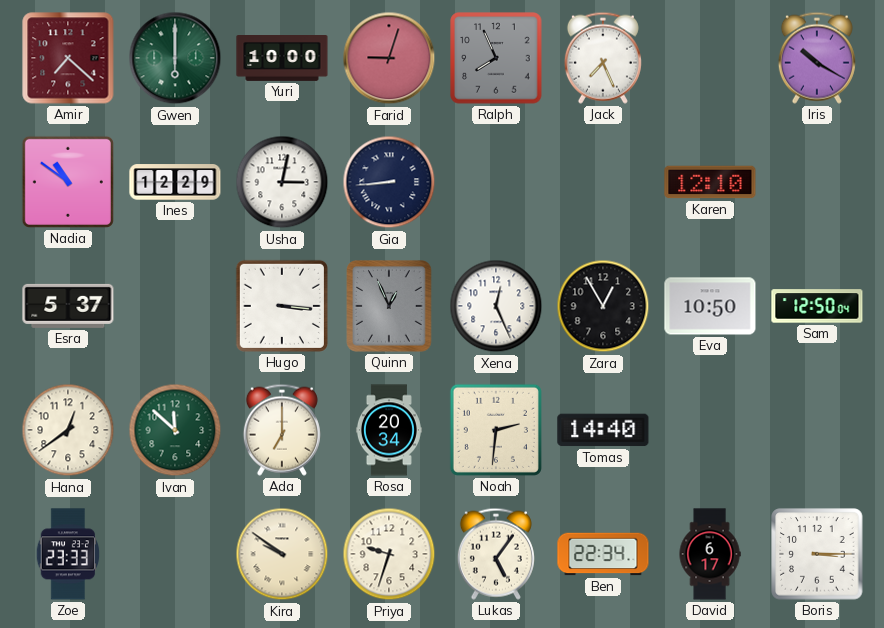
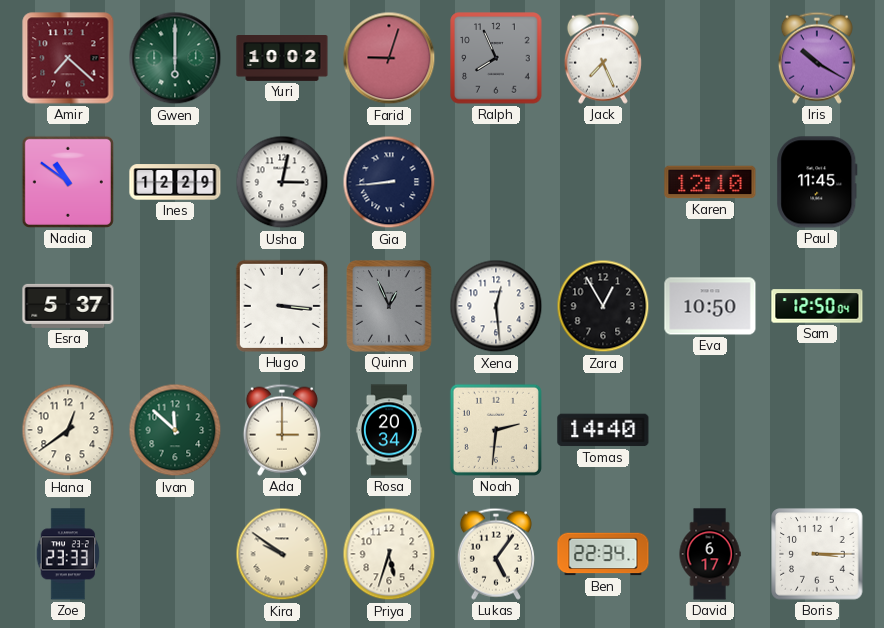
Yuri: 10:00 -> 10:02
Paul: none -> 11:45
Xena: 12:26 -> 12:29
Ada: 7:00 -> 3:00
Priya: 9:33 -> 5:33
